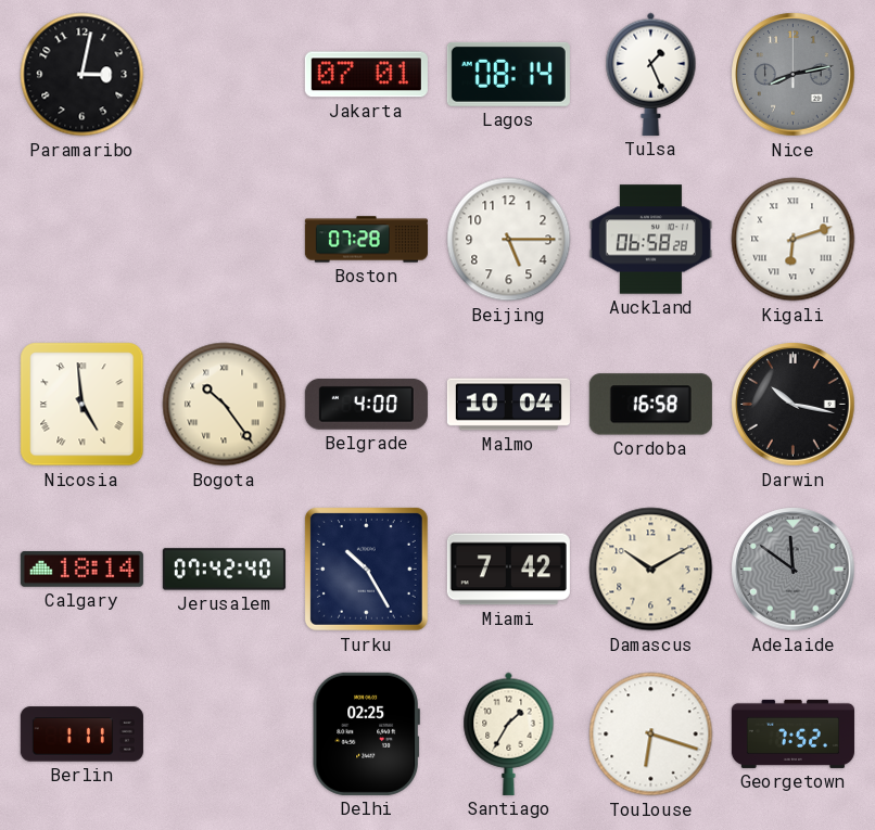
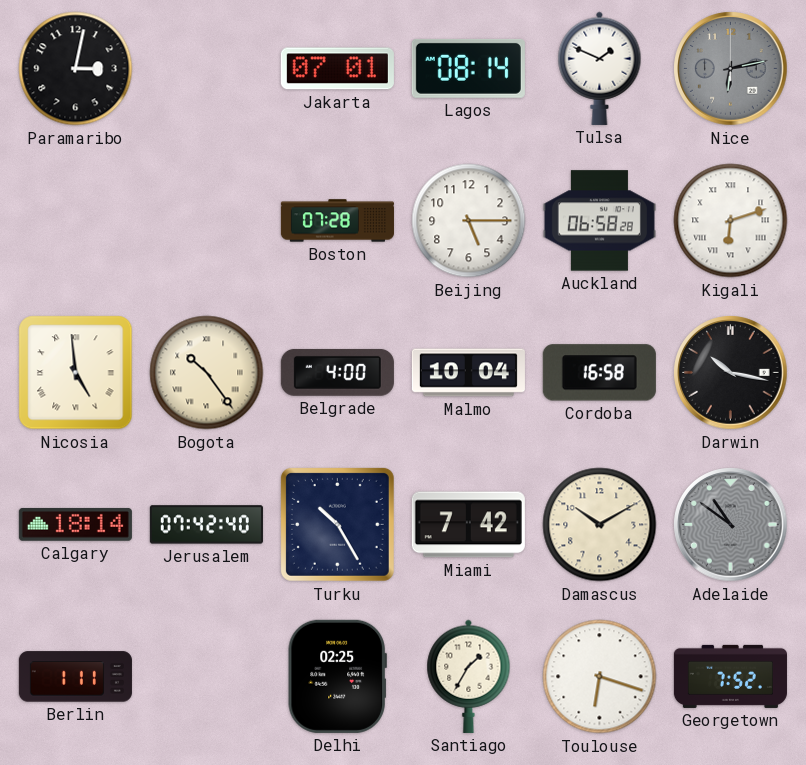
Tulsa: 1:26 -> 1:49
Nice: 8:13 -> 6:13
Adelaide: 11:51 -> 10:51
